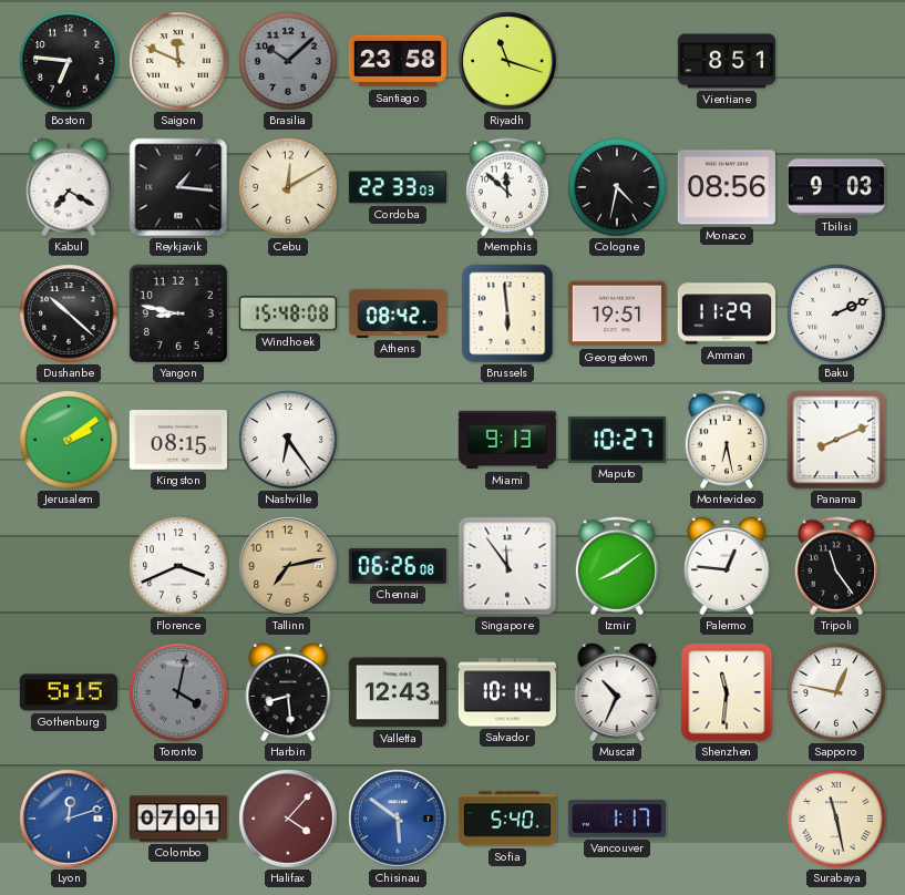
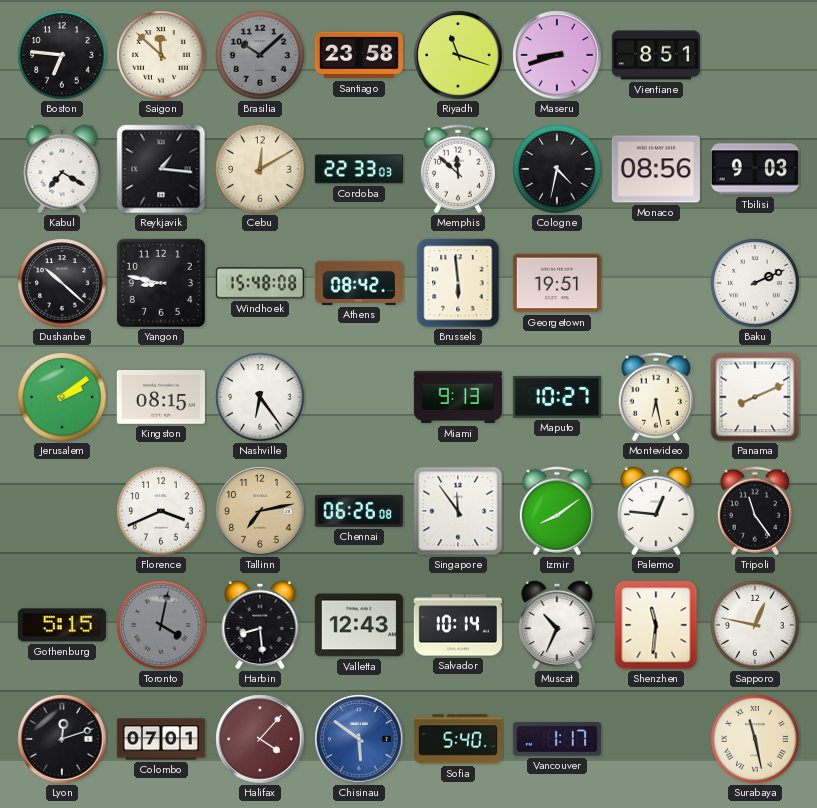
Saigon: 11:49 -> 11:52
Maseru: none -> 8:42
Amman: 11:29 -> none
Lyon dial: blue -> black
